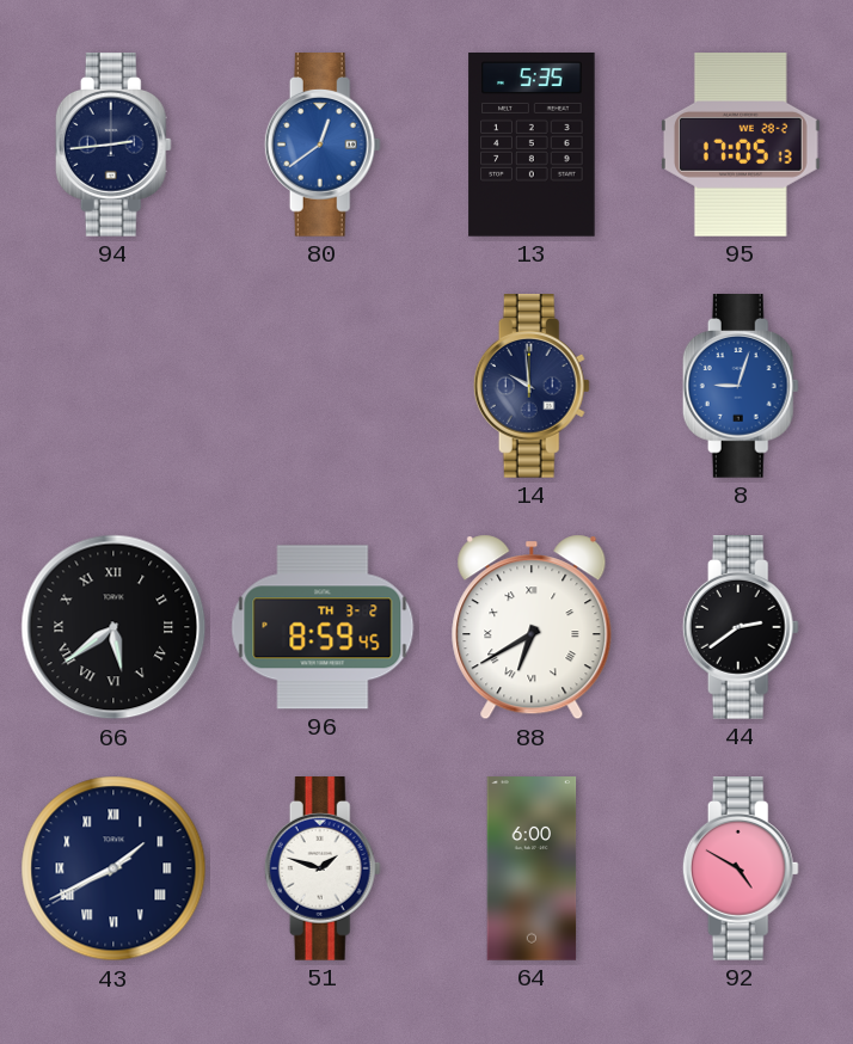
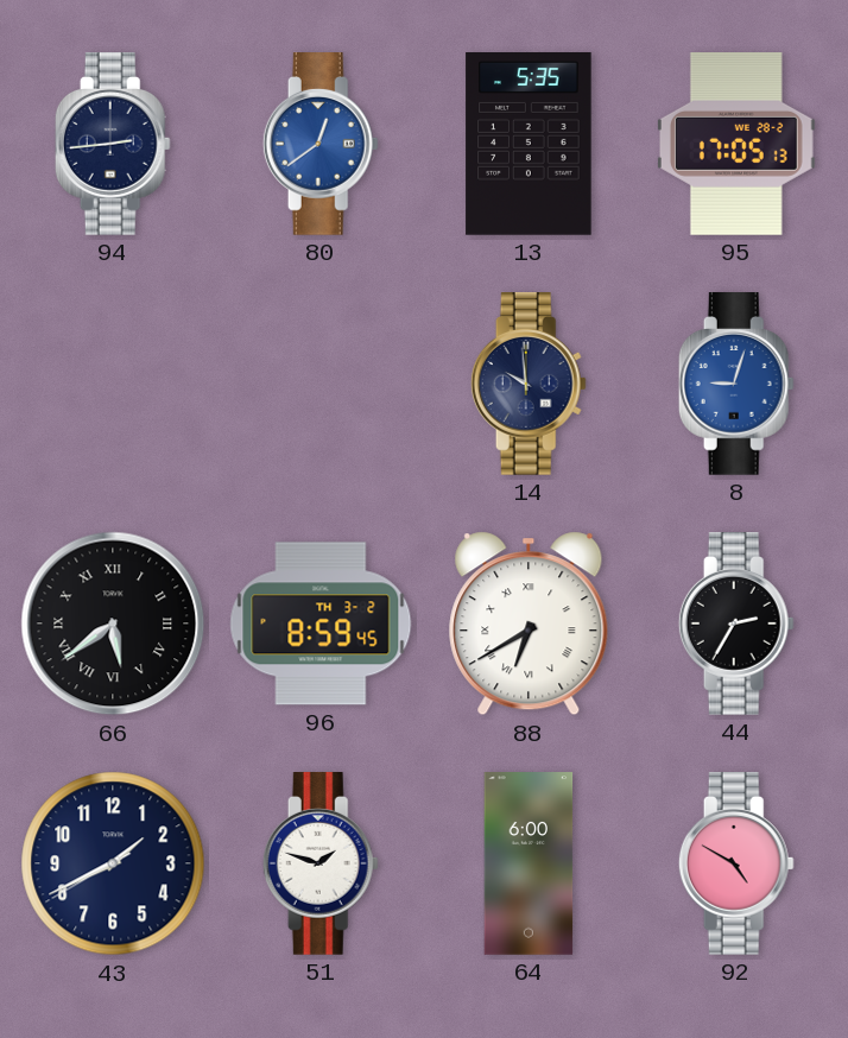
44: 2:39 -> 2:35
43 numerals: Roman -> Arabic
